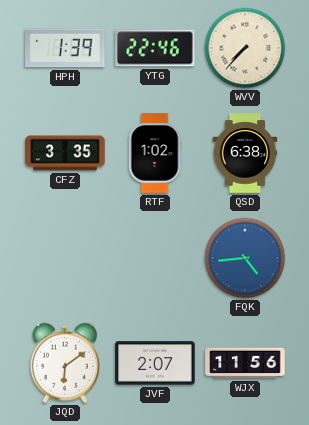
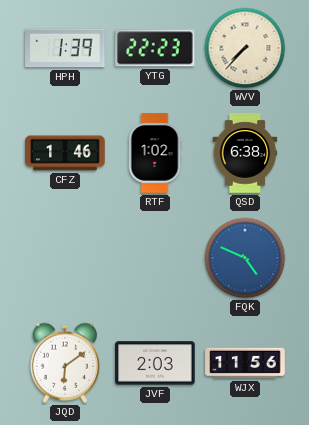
YTG: 22:46 -> 22:23
CFZ: 3:35 -> 1:46
FQK: 4:44 -> 4:49
JVF: 2:07 -> 2:03
